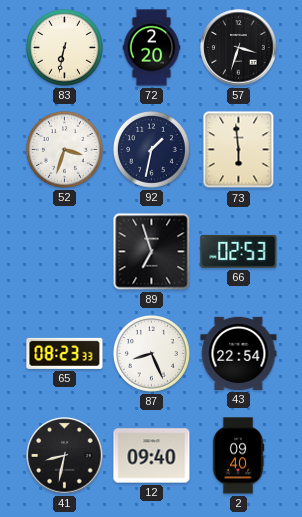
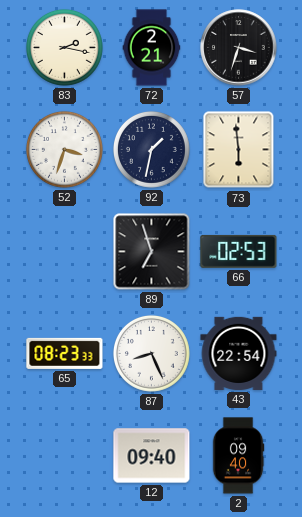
83: 6:32 -> 2:17
72: 2:20 -> 2:21
41: 8:32 -> none
